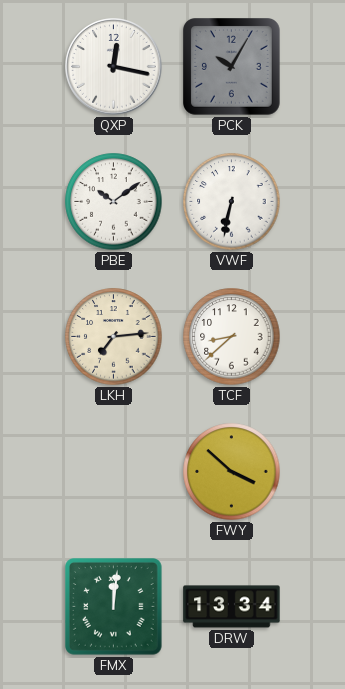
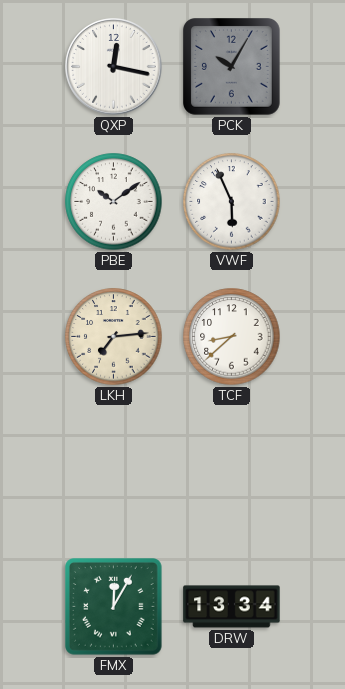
VWF: 6:32 -> 5:56
FWY: 3:52 -> none
FMX: 12:01 -> 12:05
